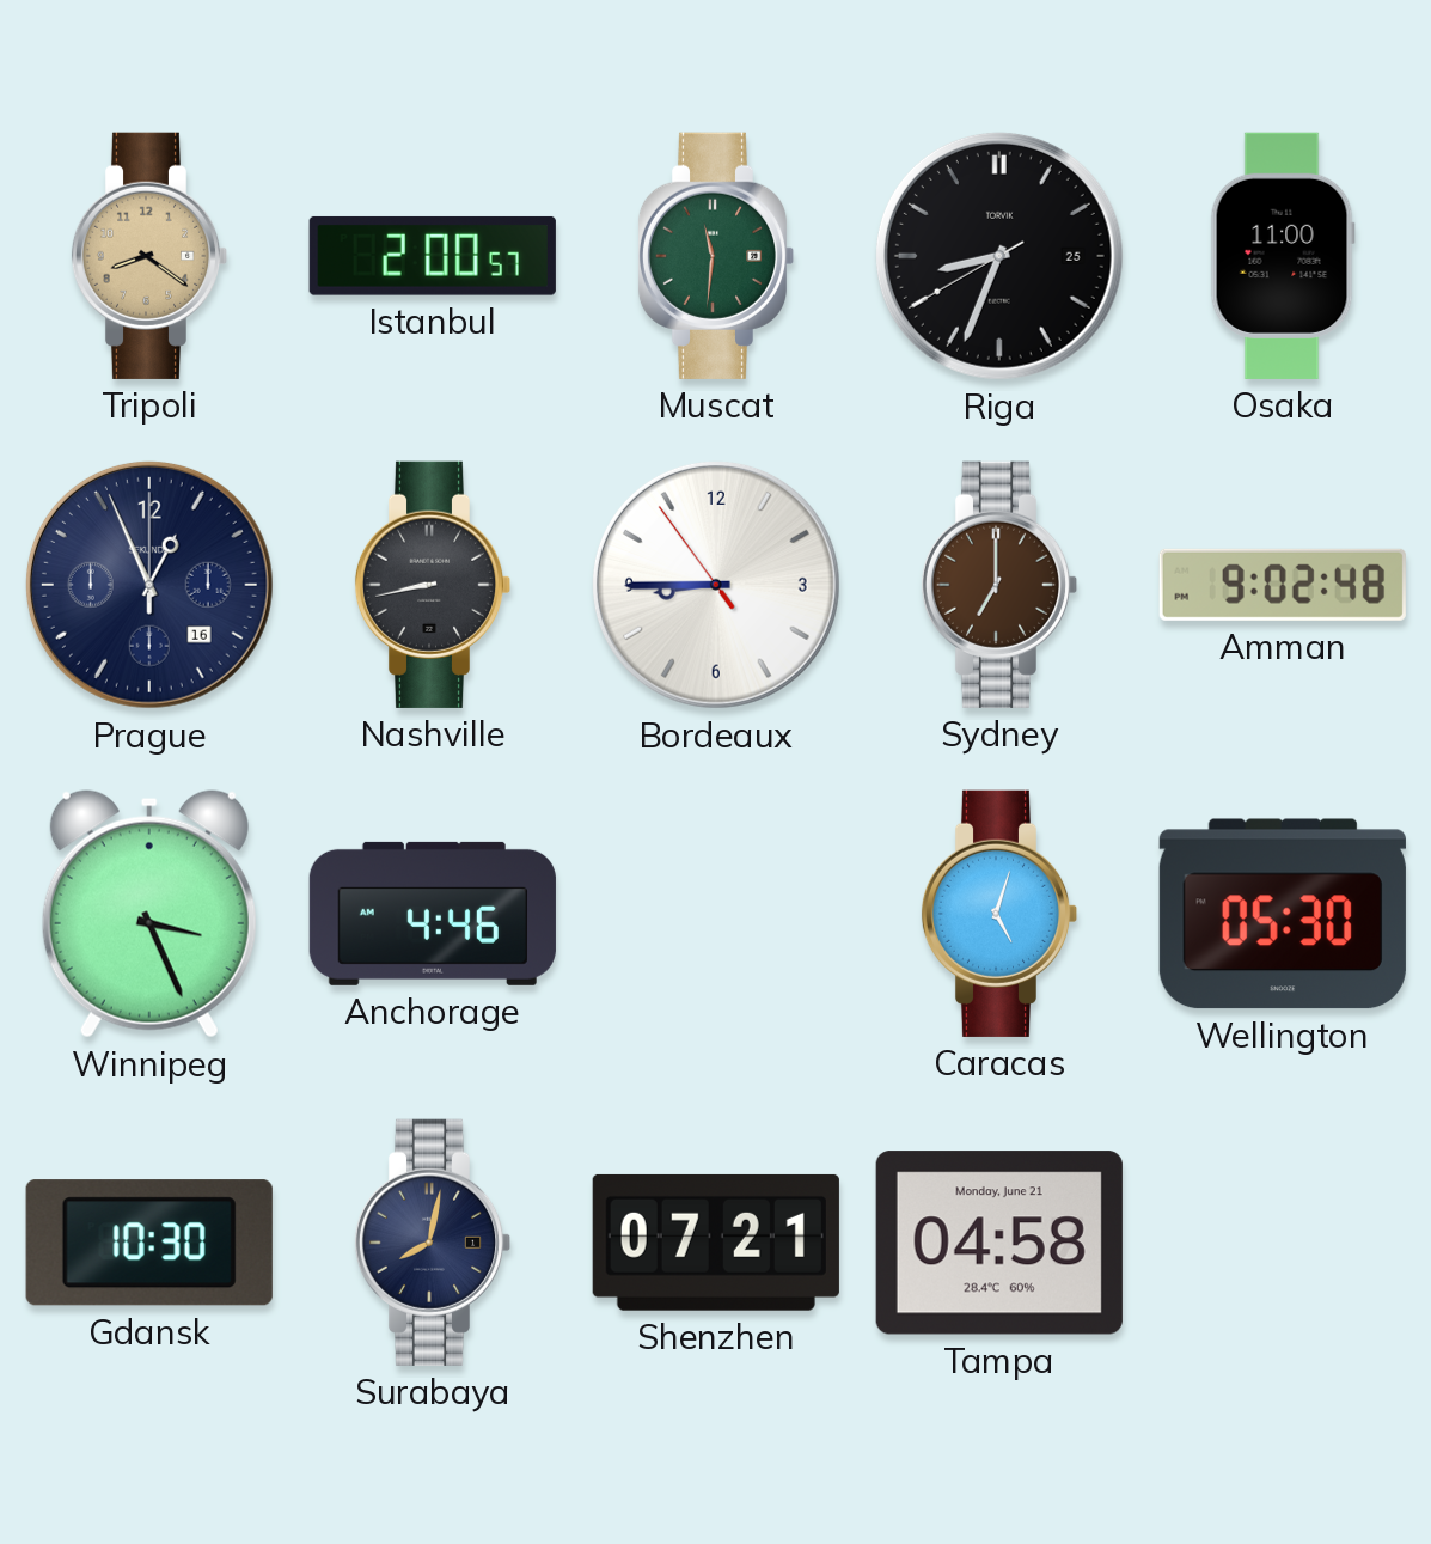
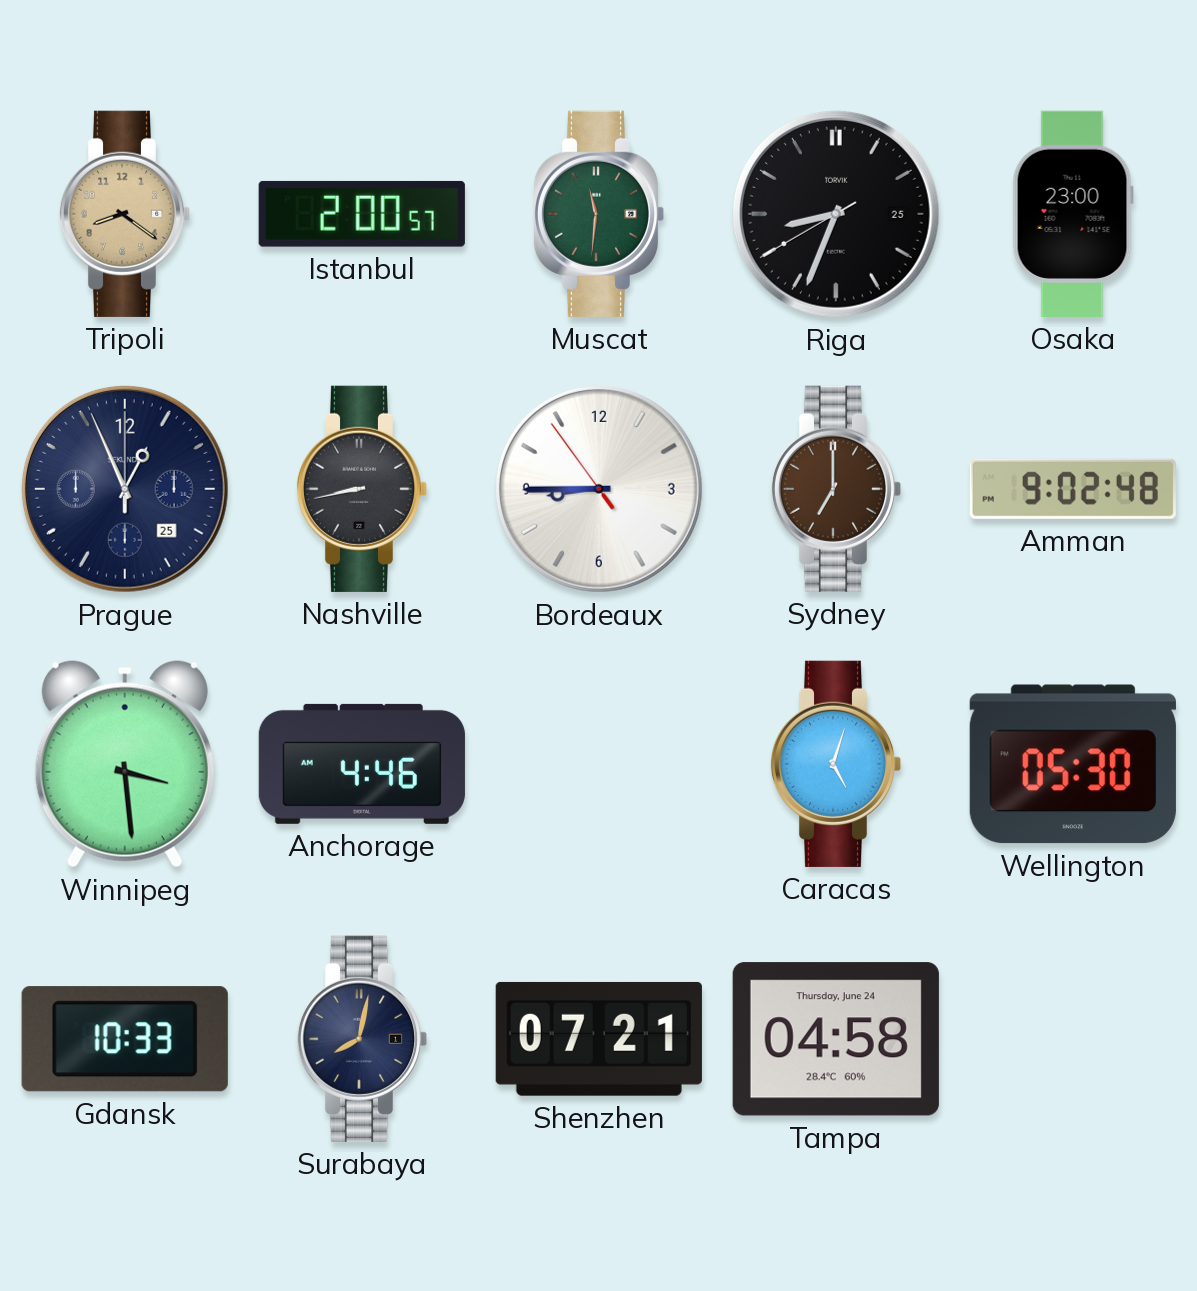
Osaka: 11:00 -> 23:00
Prague date: 16 -> 25
Winnipeg: 3:26 -> 3:29
Gdansk: 10:30 -> 10:33
Tampa date: Monday, June 21 -> Thursday, June 24
